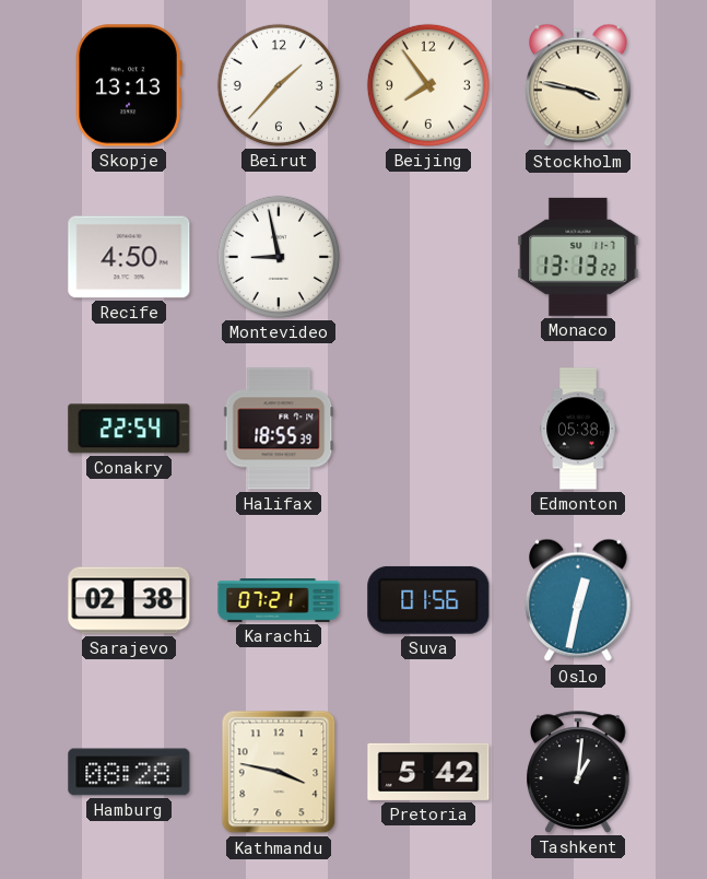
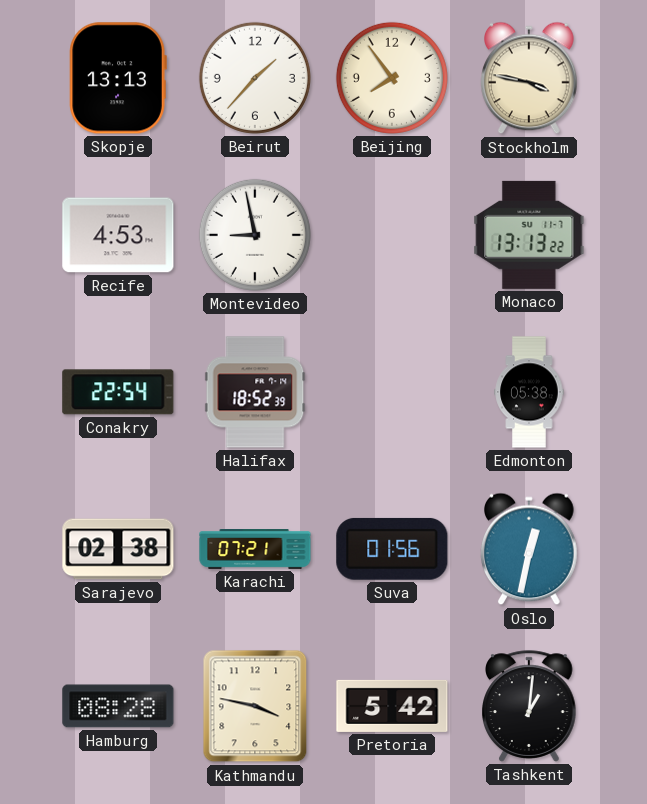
Recife: 4:50 -> 4:53
Halifax: 18:55 -> 18:52
